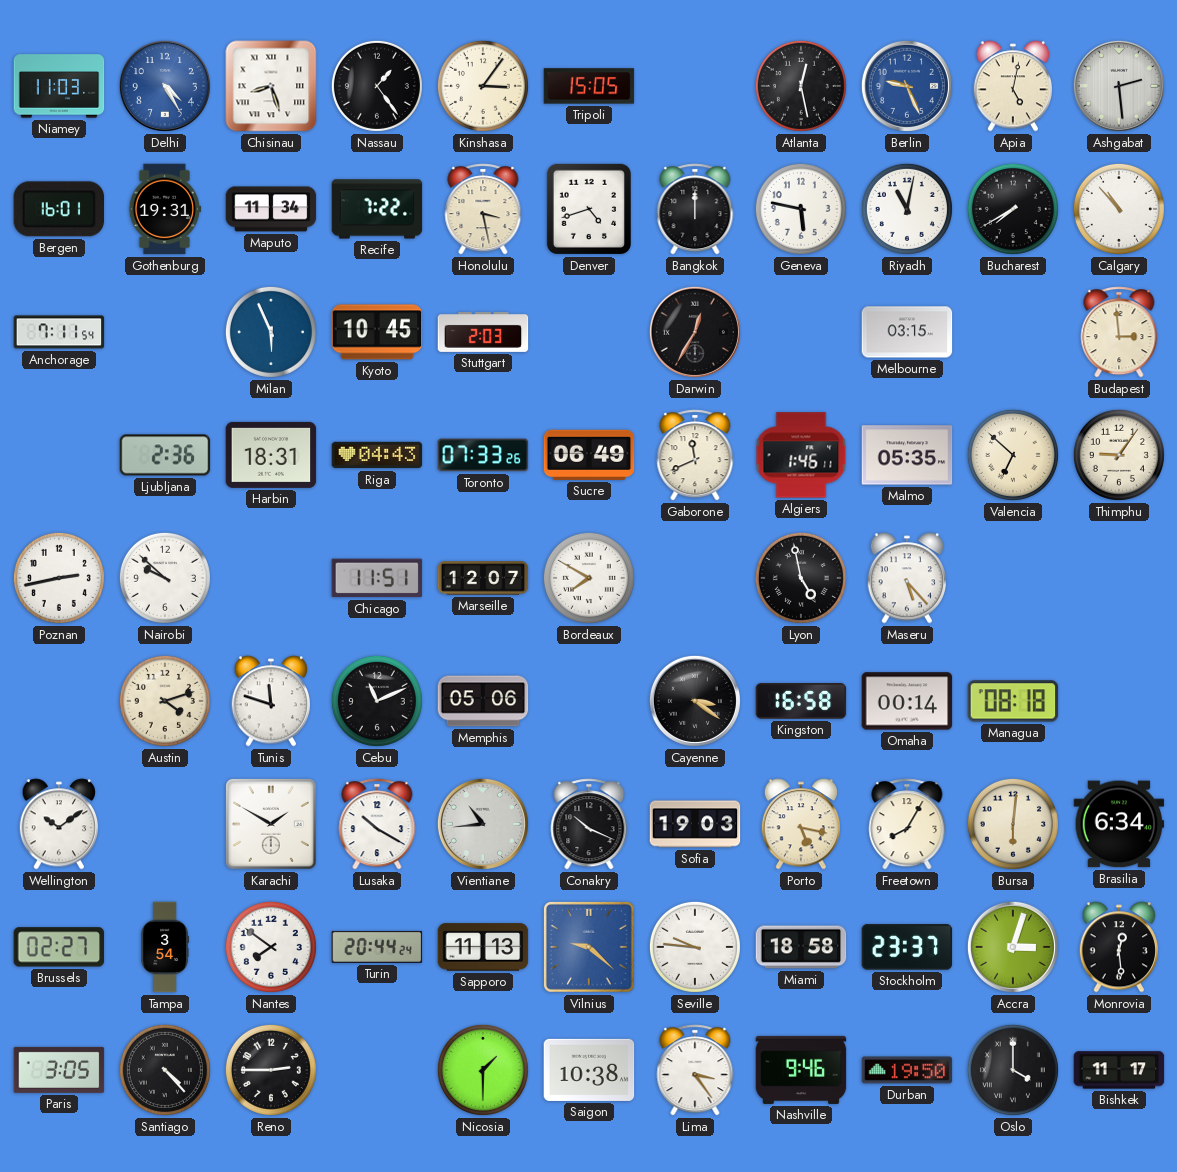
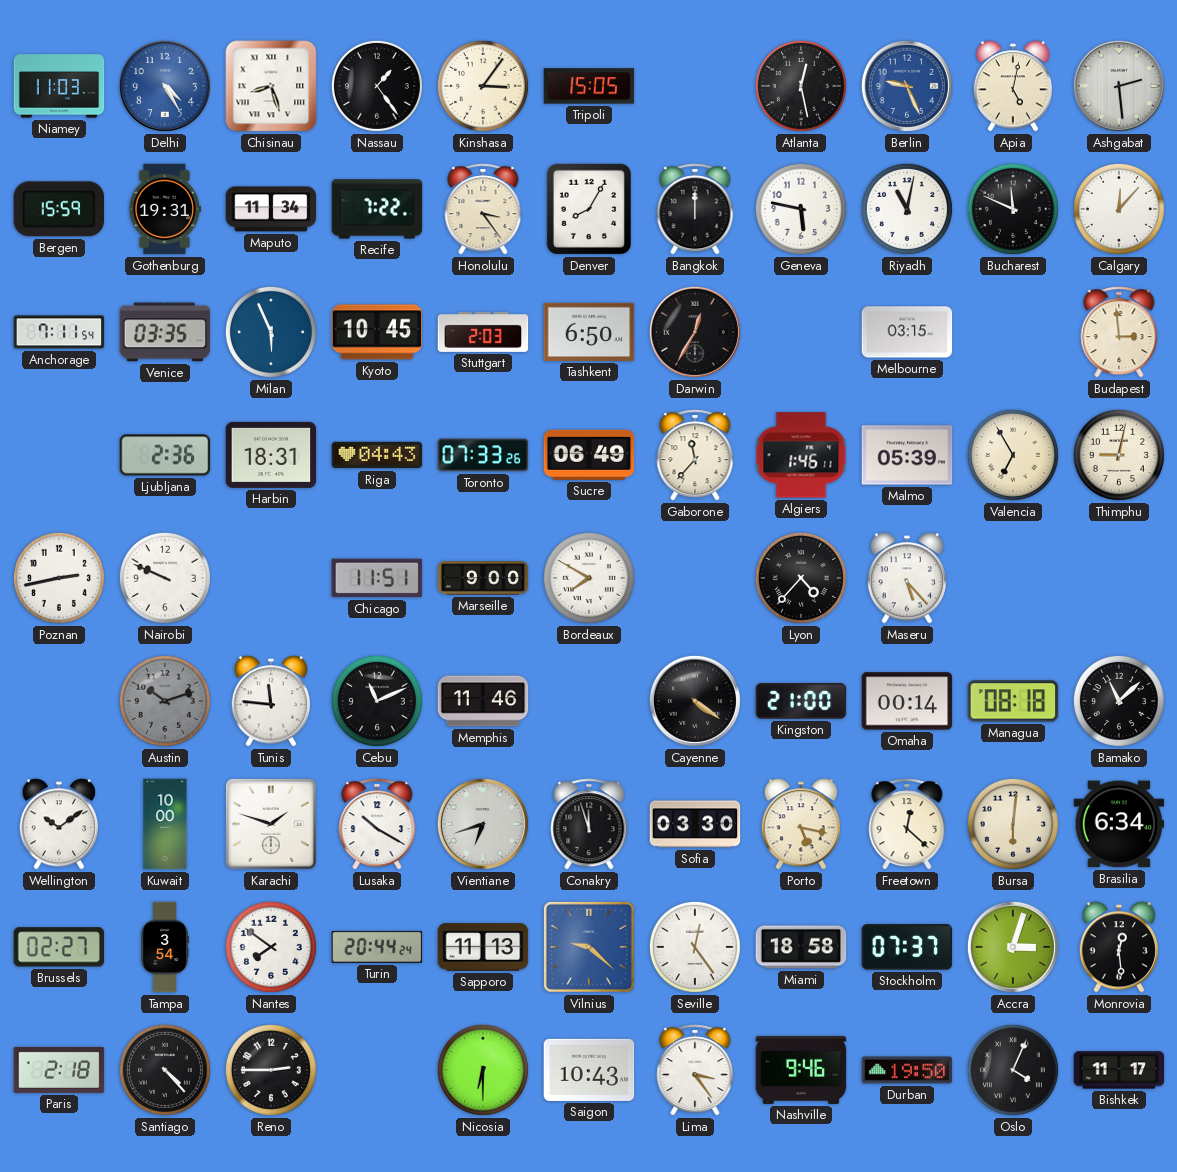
Bergen: 16:01 -> 15:59
Honolulu: 3:28 -> 3:24
Denver: 4:42 -> 8:05
Bucharest: 7:40 -> 11:49
Calgary: 10:53 -> 12:07
Venice: none -> 03:35
Tashkent: none -> 6:50
Gaborone: 11:41 -> 11:37
Malmo: 05:35 -> 05:39
Valencia: 6:52 -> 6:55
Thimphu: 9:06 -> 9:02
Nairobi: 9:52 -> 9:49
Marseille: 12:07 -> 9:00
Lyon: 4:58 -> 4:37
Austin: 4:12 -> 10:12
Austin dial: cream -> grey
Tunis: 11:48 -> 11:46
Memphis: 05:06 -> 11:46
Cayenne: 3:21 -> 4:21
Kingston: 16:58 -> 21:00
Bamako: none -> 11:08
Kuwait: none -> 10:00
Karachi: 1:50 -> 1:48
Vientiane: 10:44 -> 6:42
Conakry: 10:19 -> 11:57
Sofia: 19:03 -> 03:30
Freetown: 8:05 -> 12:22
Seville: 9:46 -> 12:24
Stockholm: 23:37 -> 07:37
Paris: 3:05 -> 2:18
Nicosia: 1:30 -> 6:30
Saigon: 10:38 -> 10:43
Oslo: 4:00 -> 4:04
